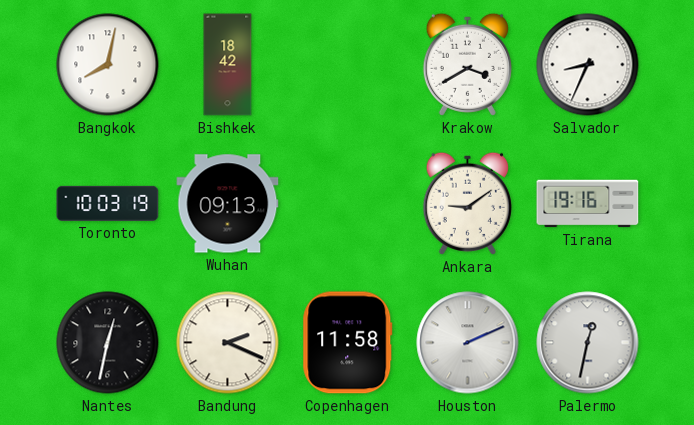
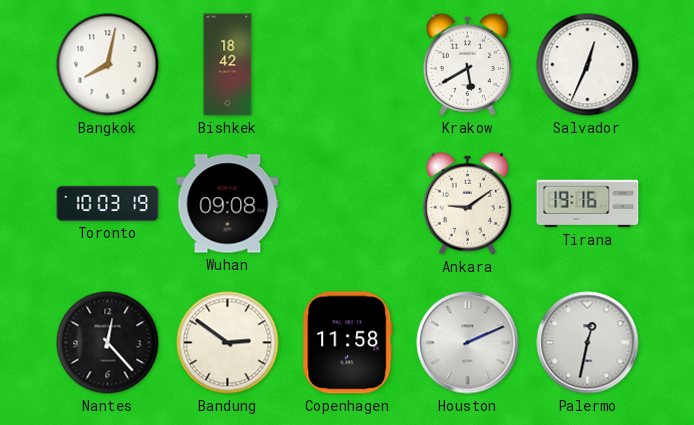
Krakow: 3:40 -> 5:40
Salvador: 8:34 -> 12:34
Wuhan: 09:13 -> 09:08
Nantes: 12:32 -> 12:23
Bandung: 2:19 -> 2:51
